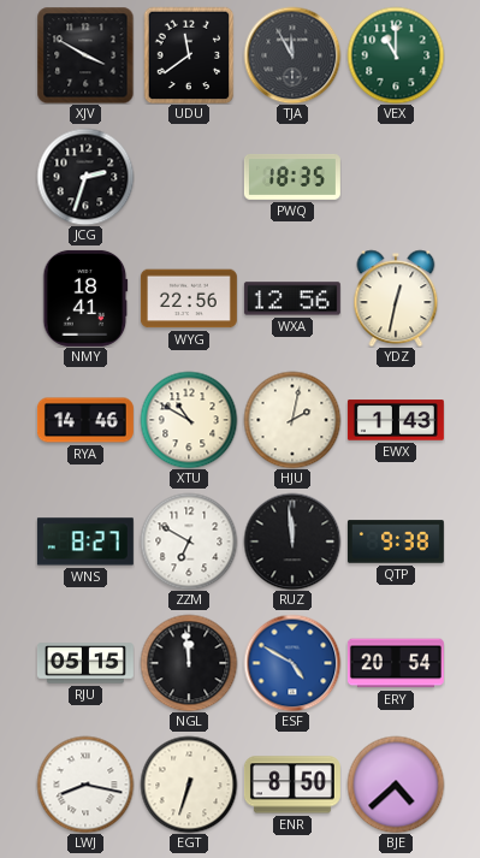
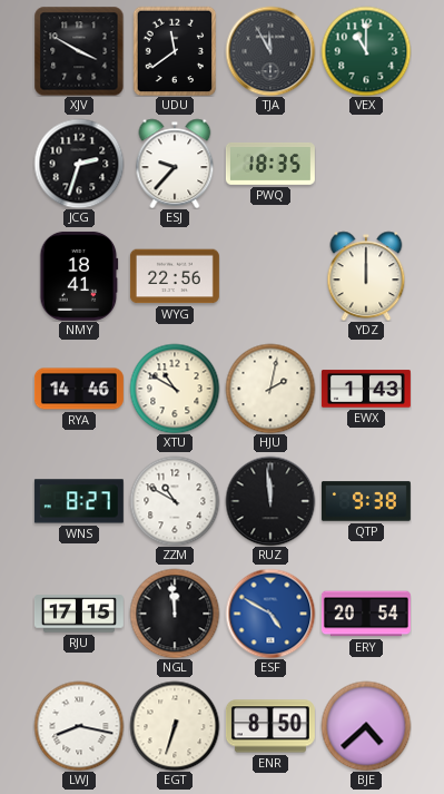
ESJ: none -> 9:37
WXA: 12:56 -> none
YDZ: 12:32 -> 12:00
ZZM: 6:50 -> 10:50
RJU: 05:15 -> 17:15
